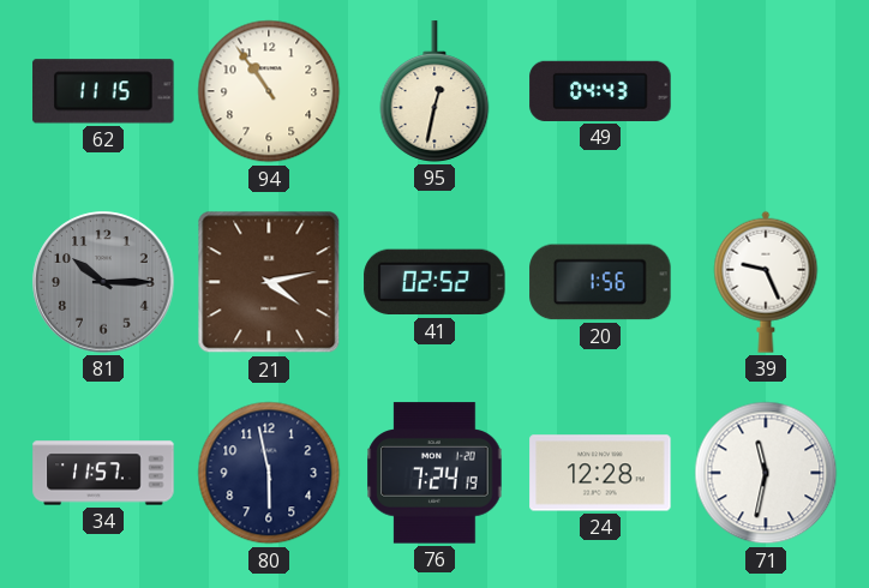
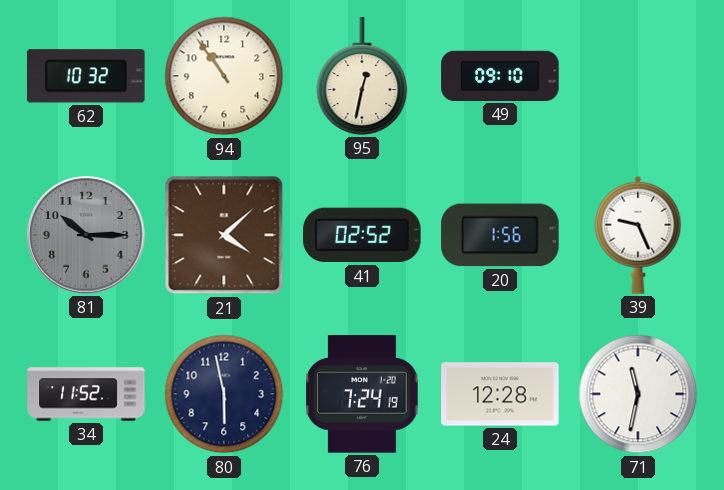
62: 11:15 -> 10:32
49: 04:43 -> 09:10
21: 4:13 -> 4:08
34: 11:57 -> 11:52
